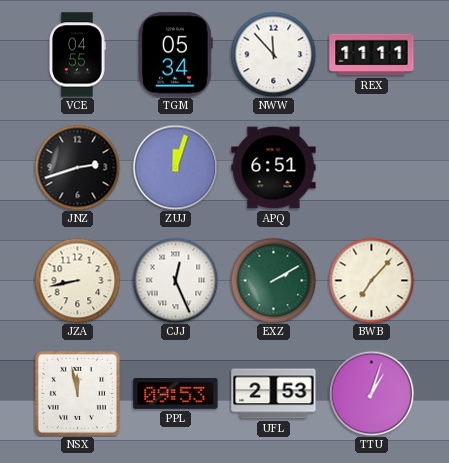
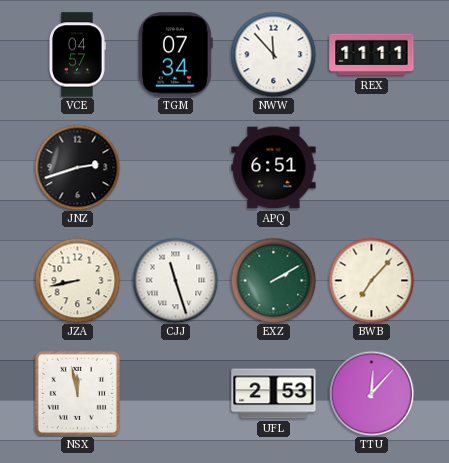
VCE: 04:55 -> 04:57
TGM: 05:34 -> 07:34
ZUJ: 12:03 -> none
CJJ: 12:26 -> 11:27
PPL: 09:53 -> none
TTU: 1:03 -> 12:07
